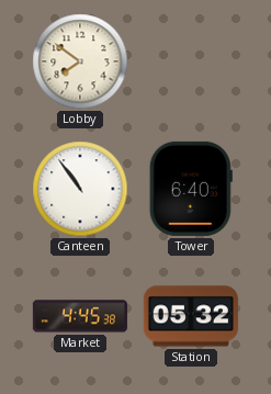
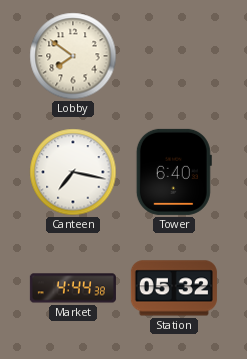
Canteen: 10:54 -> 7:17
Market: 4:45 -> 4:44
